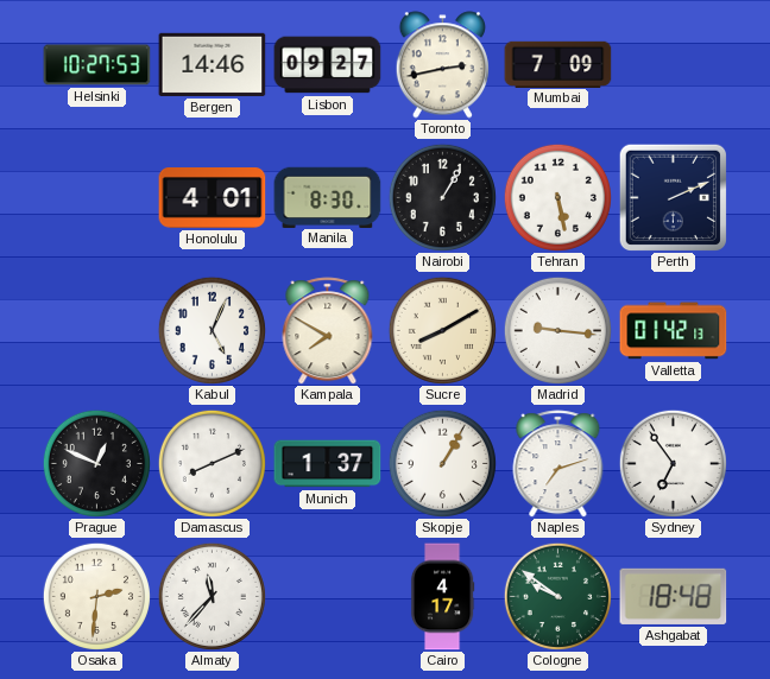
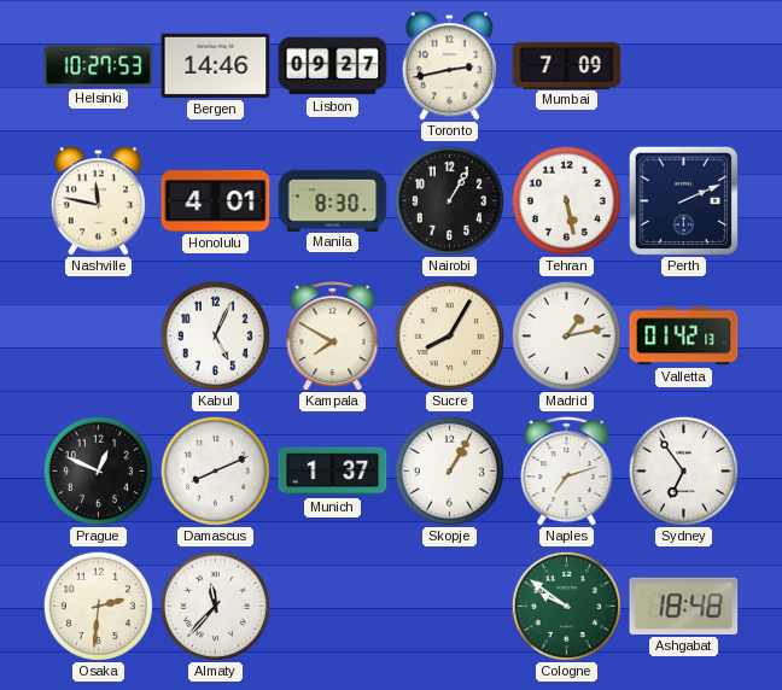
Nashville: none -> 11:47
Sucre: 8:10 -> 8:05
Madrid: 9:16 -> 1:13
Cairo: 4:17 -> none
